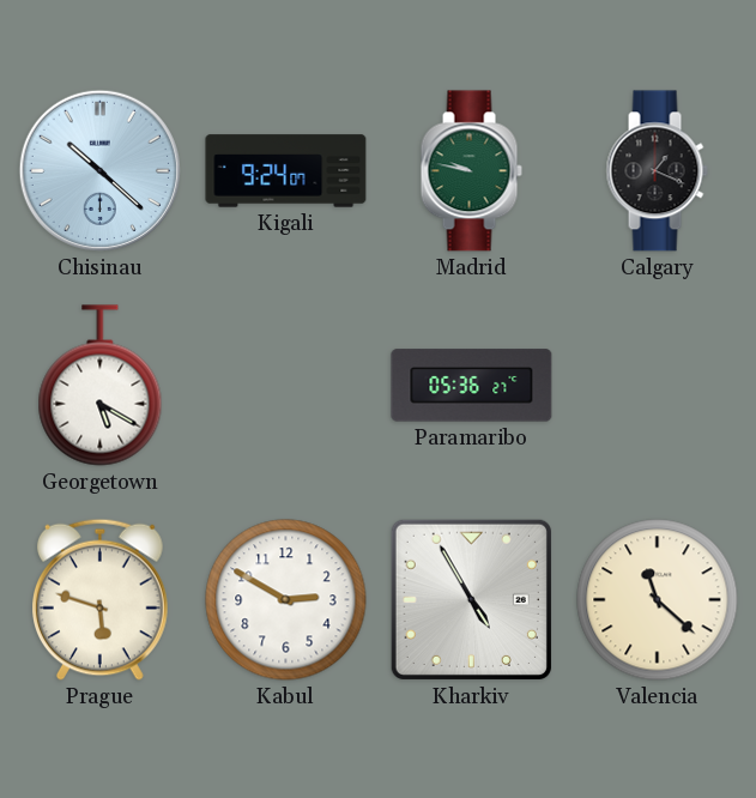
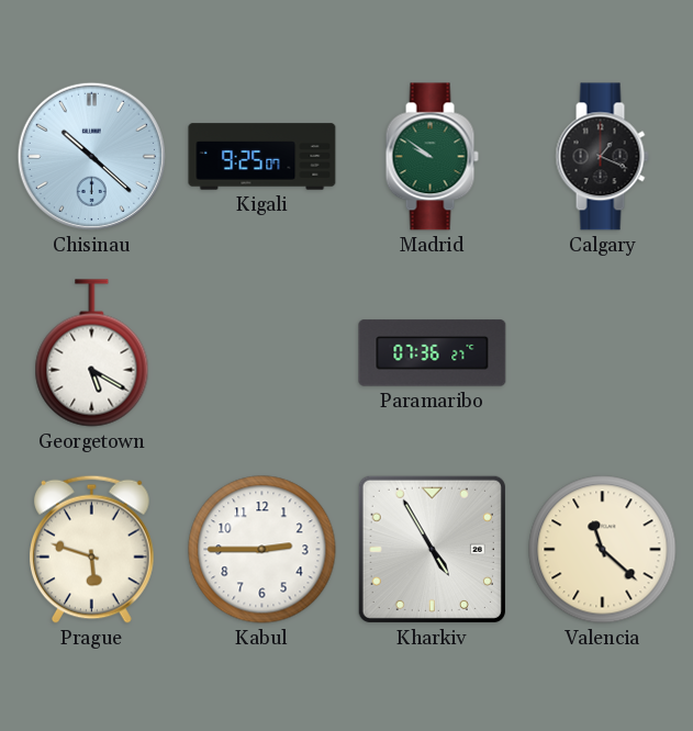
Kigali: 9:24 -> 9:25
Madrid: 9:47 -> 9:51
Paramaribo: 05:36 -> 07:36
Kabul: 2:50 -> 2:45
